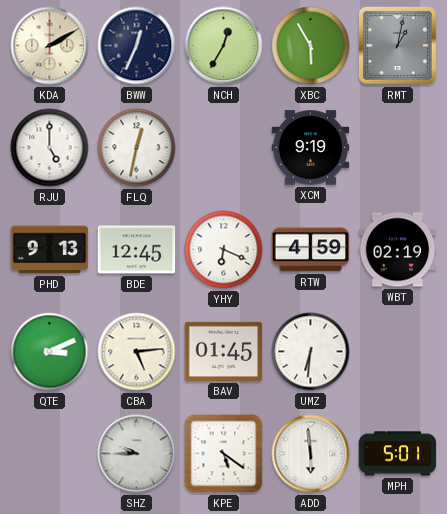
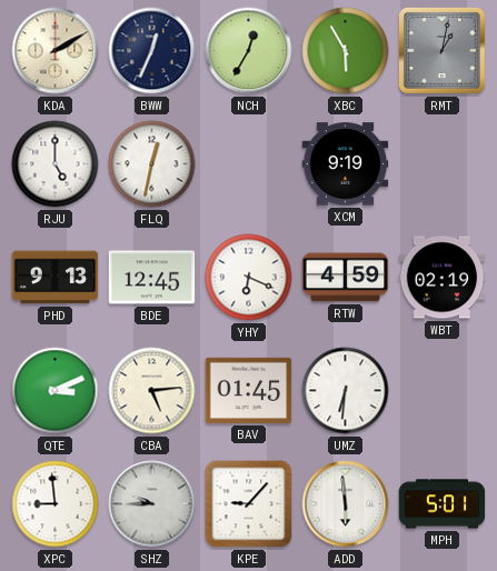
XPC: none -> 8:59
KPE: 5:21 -> 9:07
